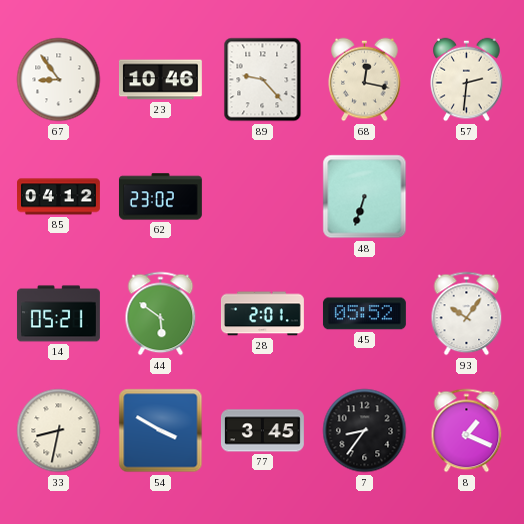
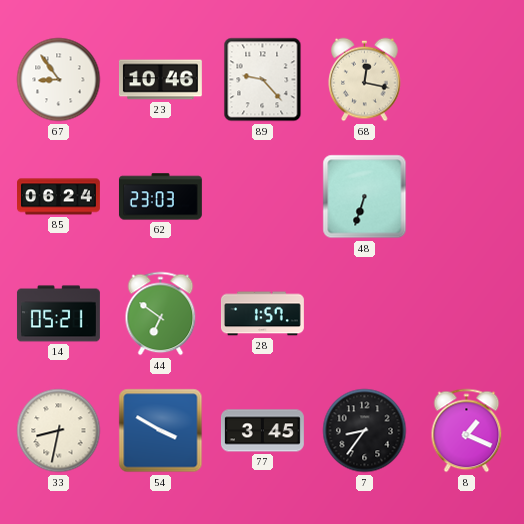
57: 2:31 -> none
85: 04:12 -> 06:24
62: 23:02 -> 23:03
44: 5:51 -> 6:51
28: 2:01 -> 1:57
45: 05:52 -> none
93: 10:06 -> none
